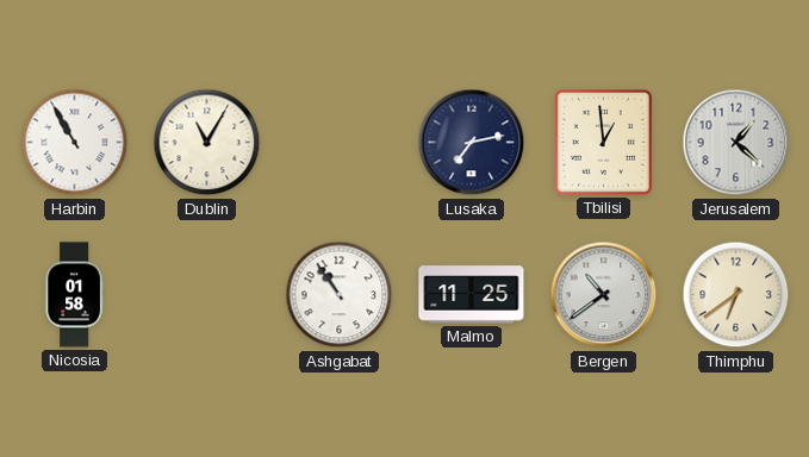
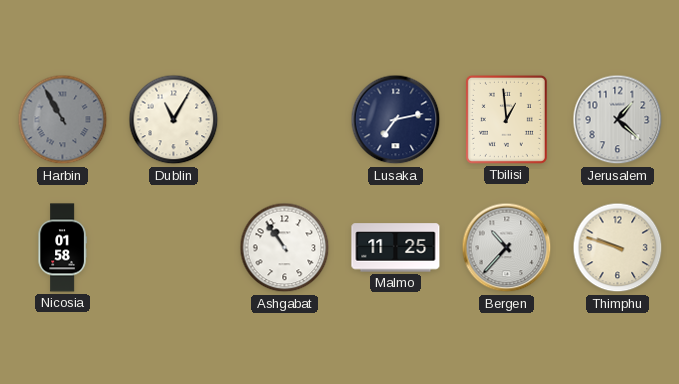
Harbin dial: white -> grey
Bergen: 10:39 -> 10:37
Thimphu: 6:39 -> 9:48
